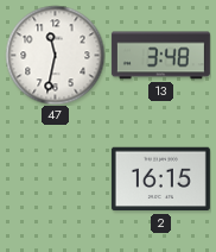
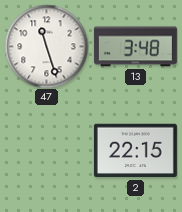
47: 11:32 -> 11:27
2: 16:15 -> 22:15
